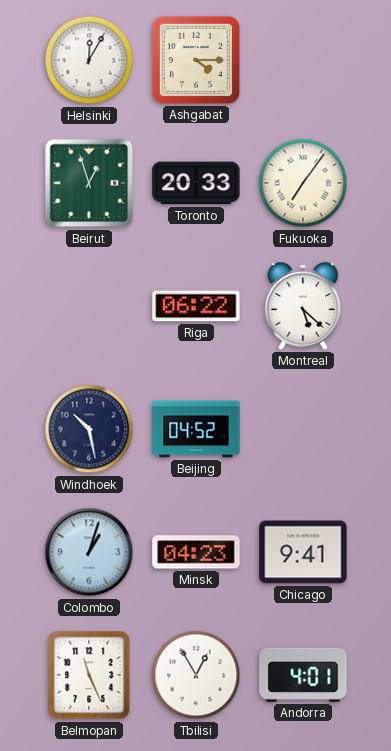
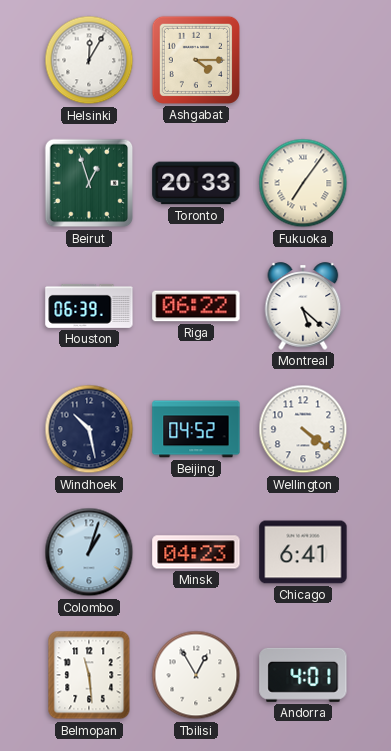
Houston: none -> 06:39
Wellington: none -> 4:21
Chicago: 9:41 -> 6:41
Belmopan: 11:26 -> 11:29
